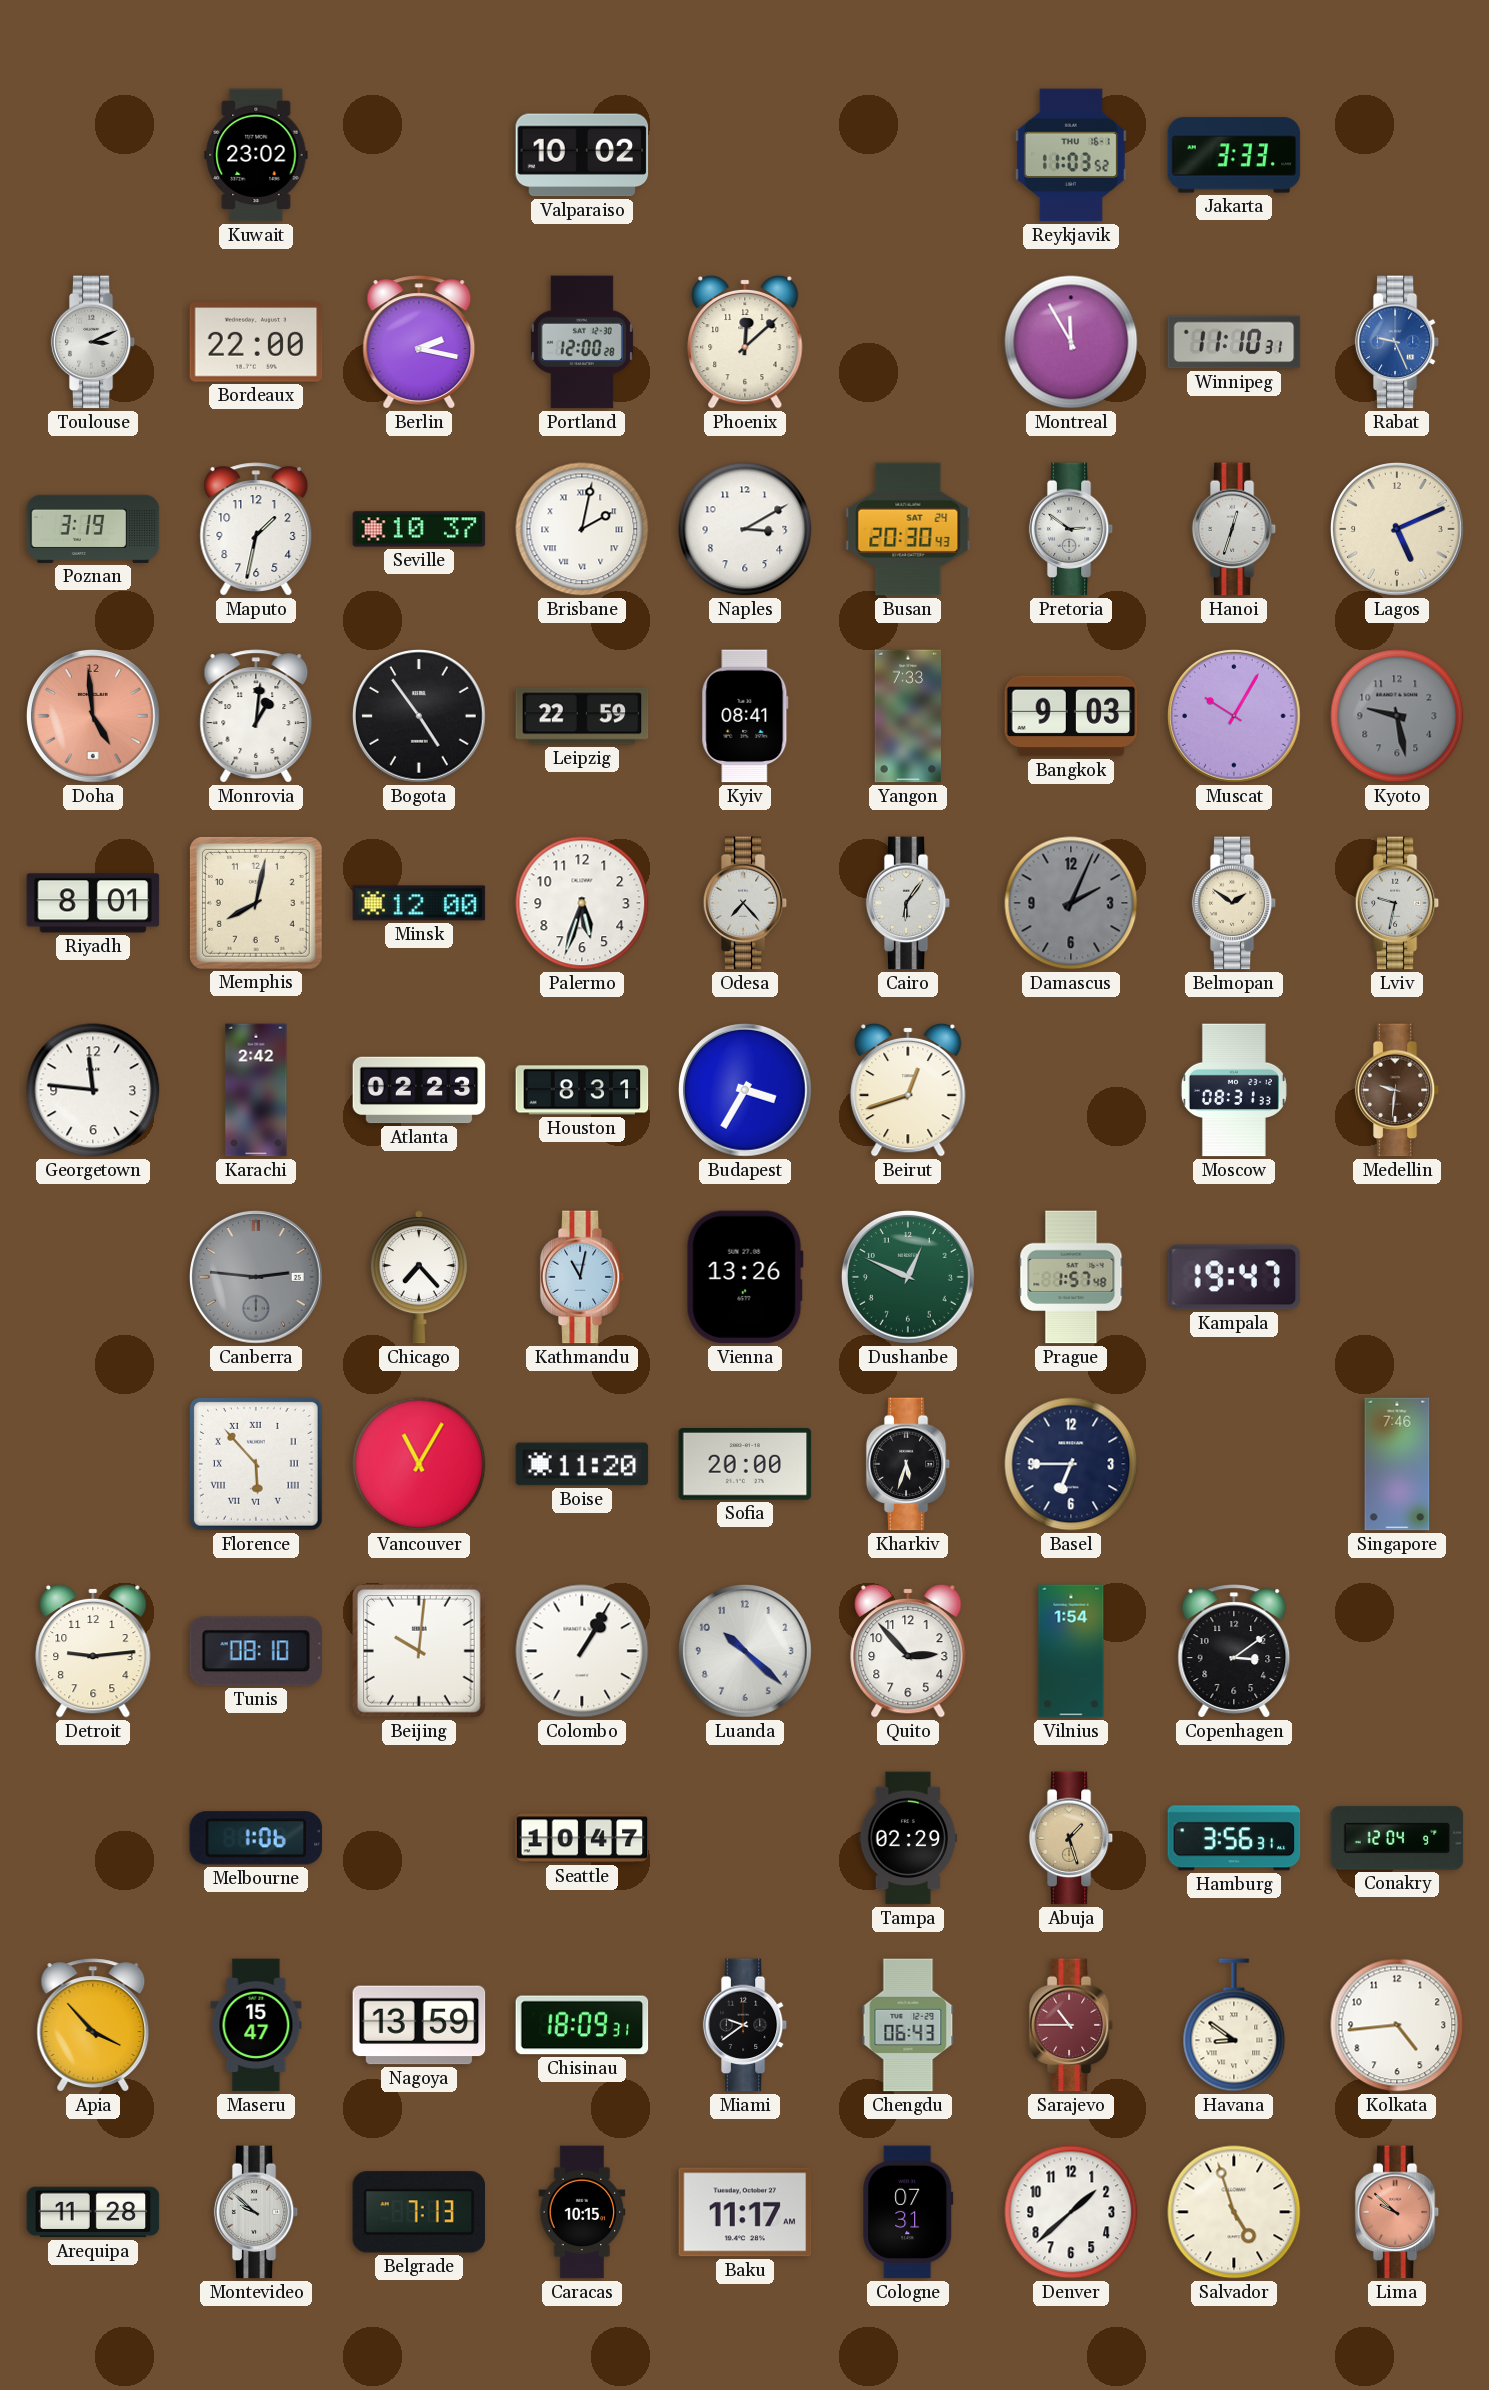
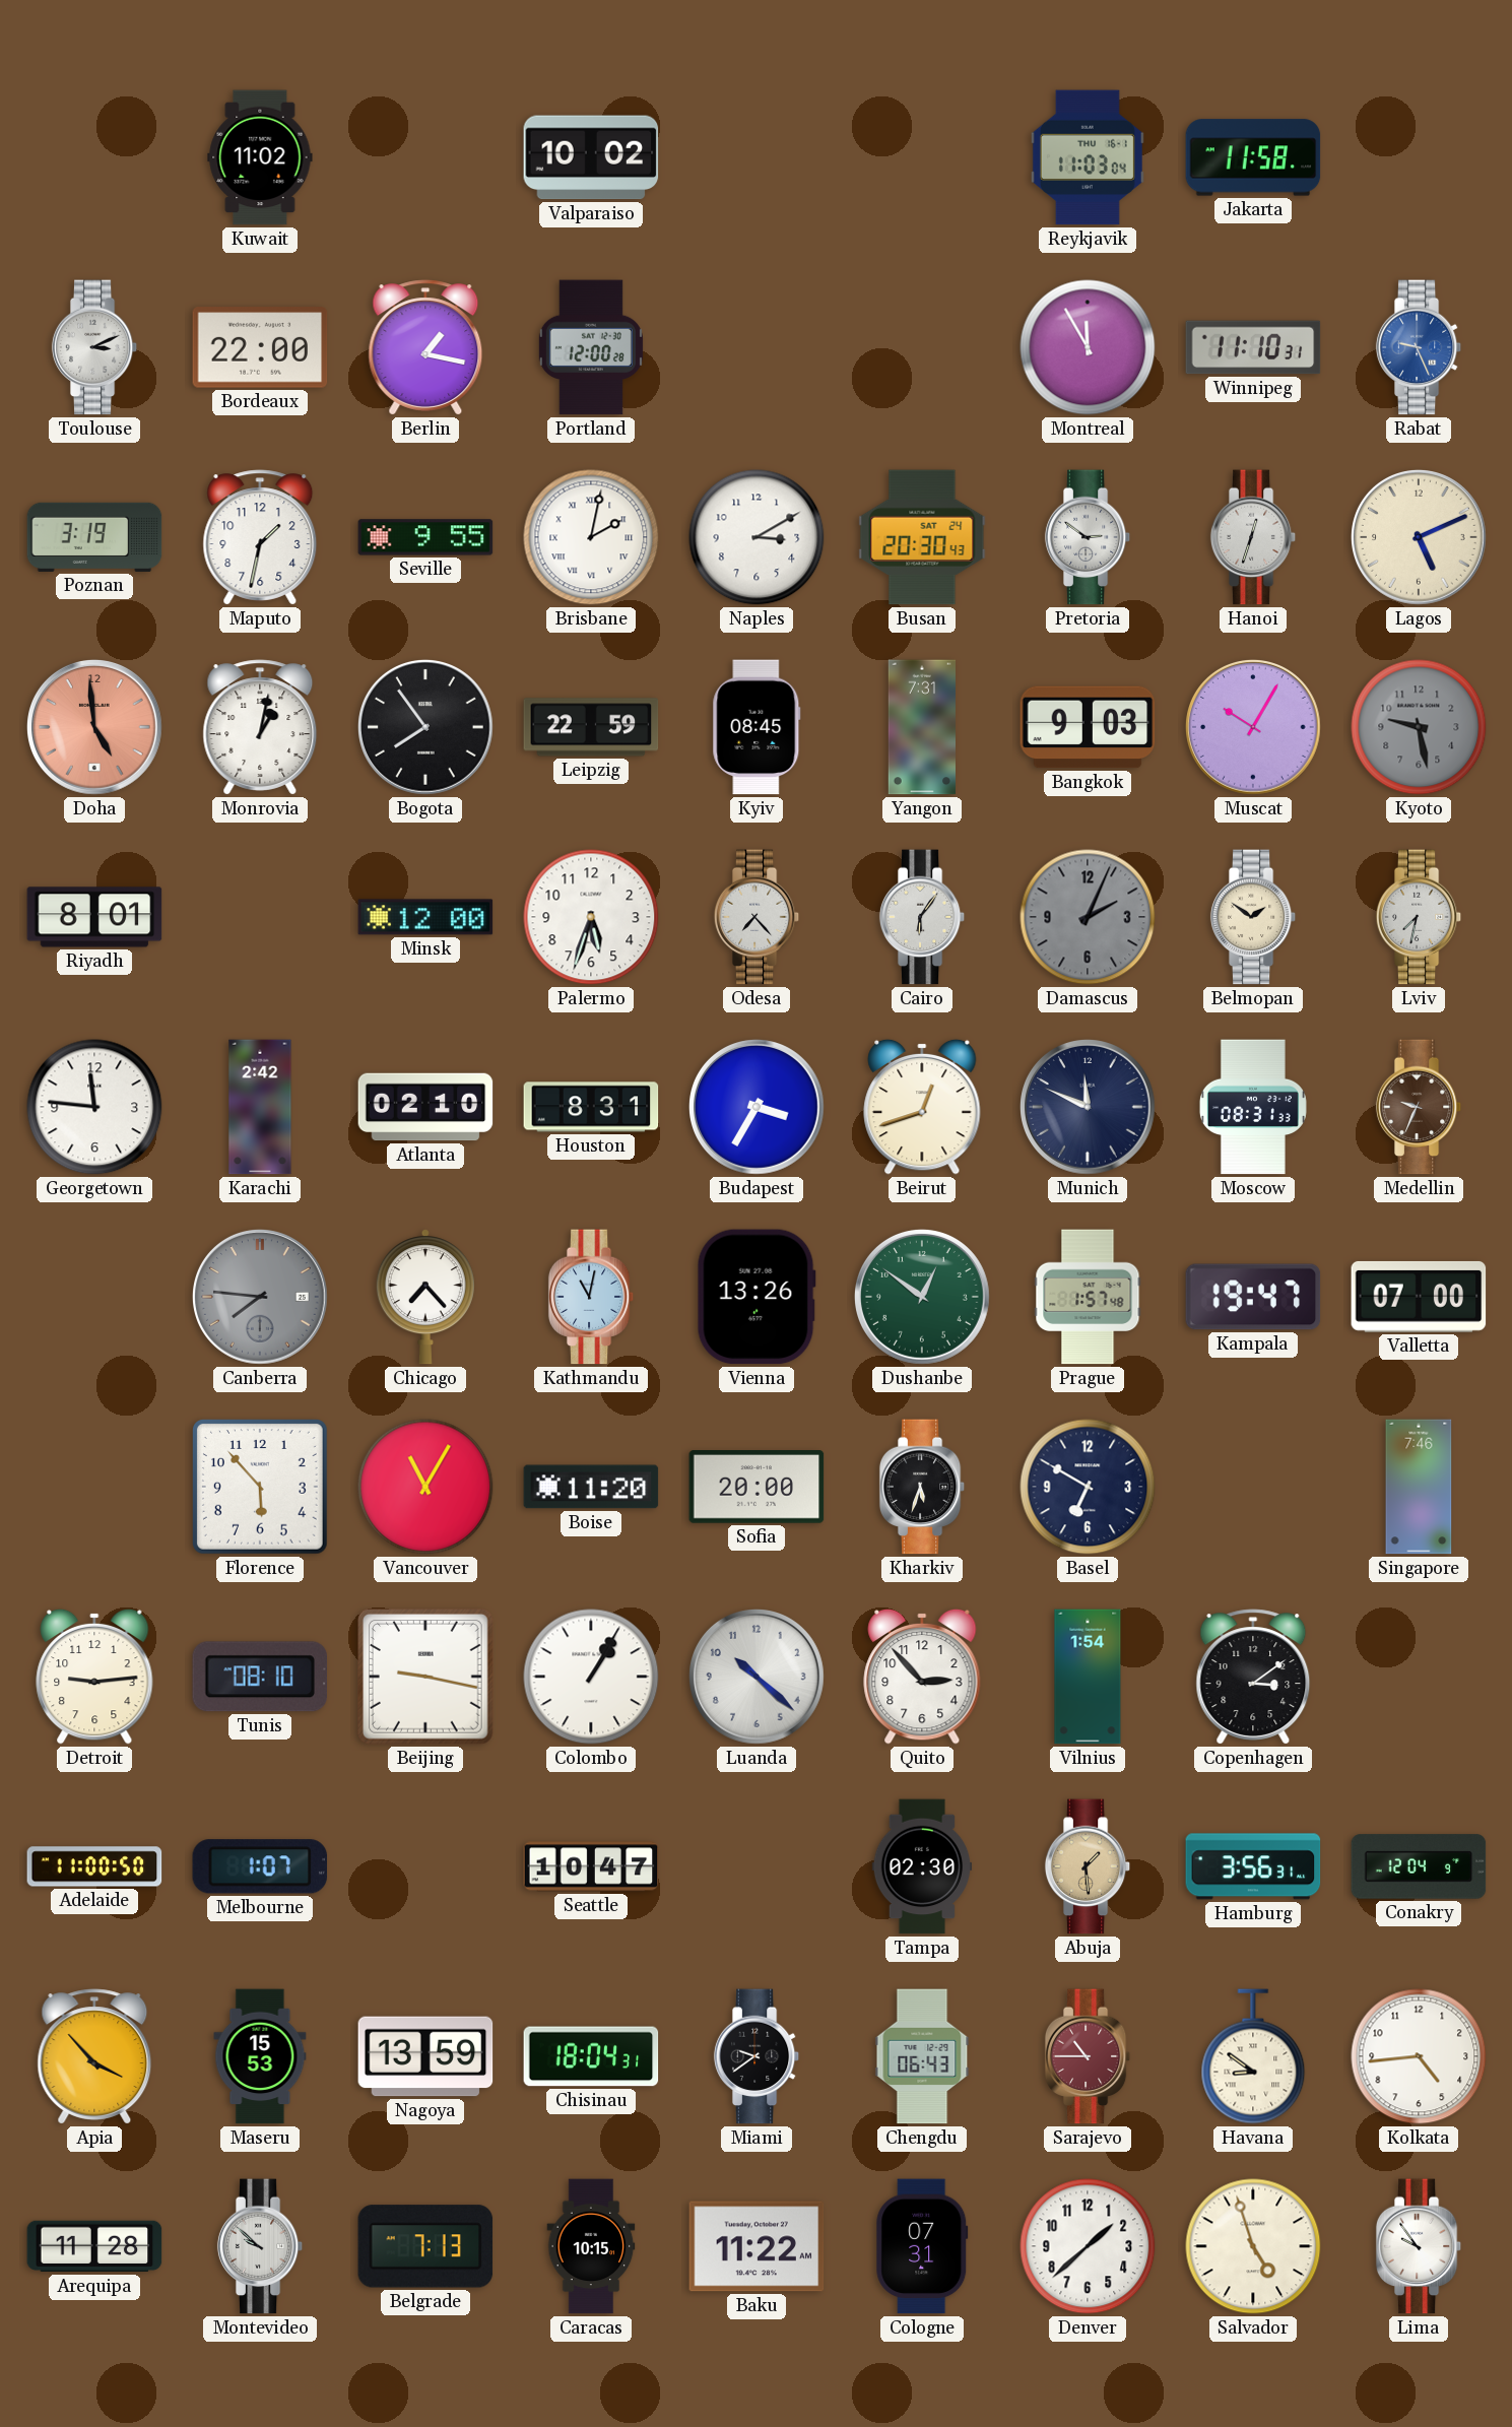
Kuwait: 23:02 -> 11:02
Reykjavik: 11:03:52 -> 11:03:04
Jakarta: 3:33 -> 11:58
Berlin: 2:17 -> 1:17
Phoenix: 12:08 -> none
Seville: 10:37 -> 9:55
Monrovia: 1:01 -> 1:02
Bogota: 4:54 -> 7:54
Kyiv: 08:41 -> 08:45
Yangon: 7:33 -> 7:31
Memphis: 8:02 -> none
Lviv: 9:32 -> 7:32
Atlanta: 02:23 -> 02:10
Munich: none -> 11:49
Medellin: 9:31 -> 9:34
Canberra: 2:46 -> 7:46
Dushanbe: 12:49 -> 12:51
Valletta: none -> 07:00
Florence numerals: Roman -> Arabic
Basel: 6:45 -> 6:50
Beijing: 10:01 -> 9:17
Adelaide: none -> 11:00
Melbourne: 1:06 -> 1:07
Tampa: 02:29 -> 02:30
Abuja: 1:27 -> 1:29
Maseru: 15:47 -> 15:53
Chisinau: 18:09 -> 18:04
Baku: 11:17 -> 11:22
Lima: 9:52 -> 9:54
Lima dial: salmon -> white
